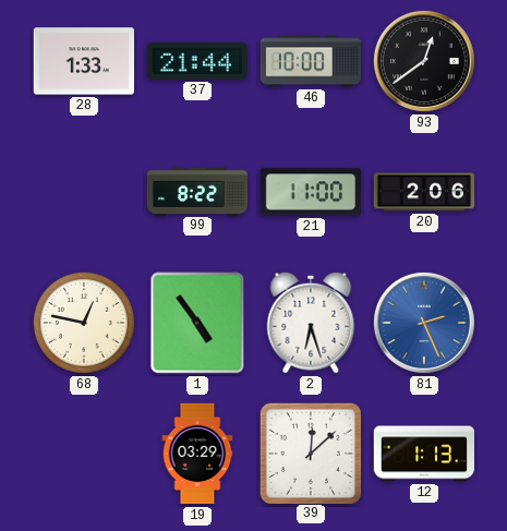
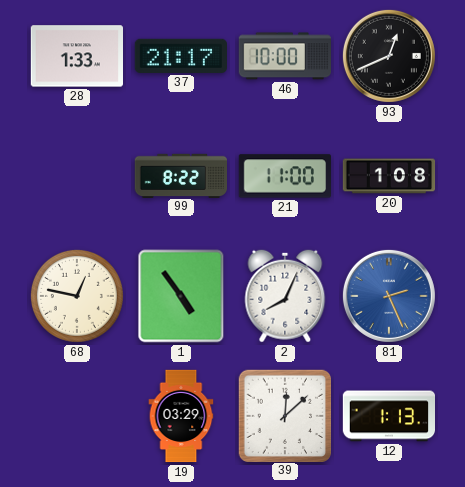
37: 21:44 -> 21:17
93: 12:39 -> 12:41
20: 2:06 -> 1:08
2: 6:27 -> 8:04
